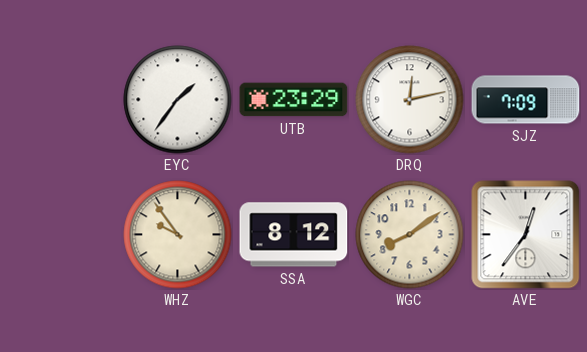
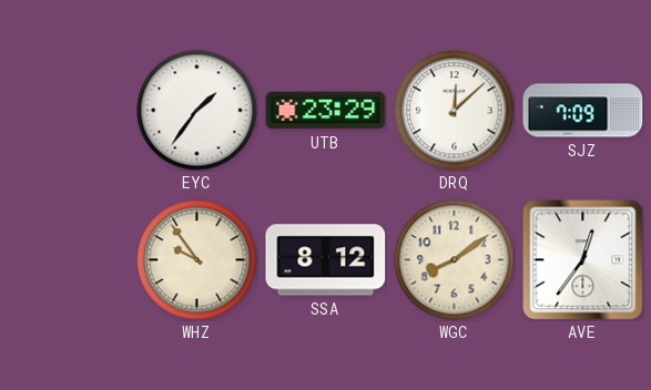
DRQ: 12:13 -> 12:08
